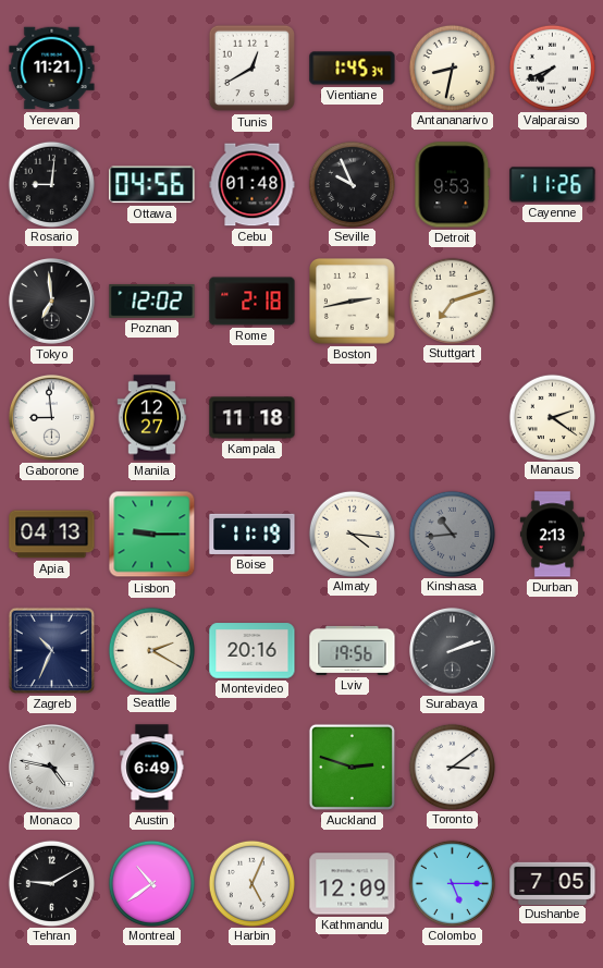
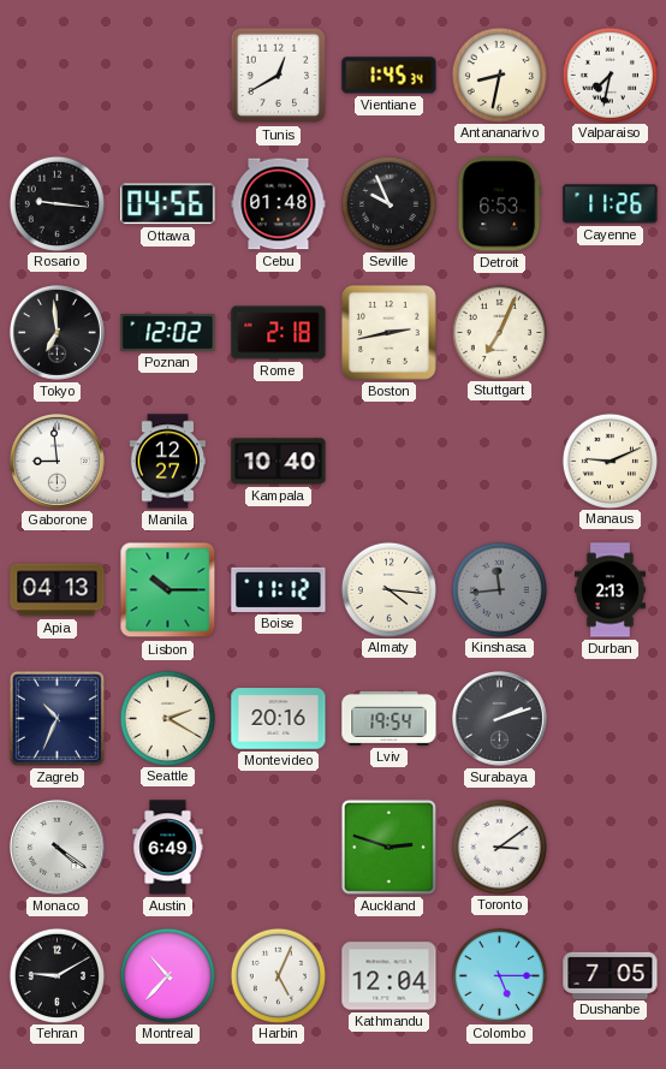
Yerevan: 11:21 -> none
Valparaiso: 7:41 -> 7:32
Rosario: 9:01 -> 9:16
Detroit: 9:53 -> 6:53
Stuttgart: 7:12 -> 7:04
Kampala: 11:18 -> 10:40
Manaus: 2:21 -> 9:11
Lisbon: 9:15 -> 10:15
Boise: 11:19 -> 11:12
Kinshasa: 10:44 -> 11:44
Lviv: 19:56 -> 19:54
Monaco: 4:47 -> 4:21
Montreal: 10:39 -> 10:37
Kathmandu: 12:09 -> 12:04
